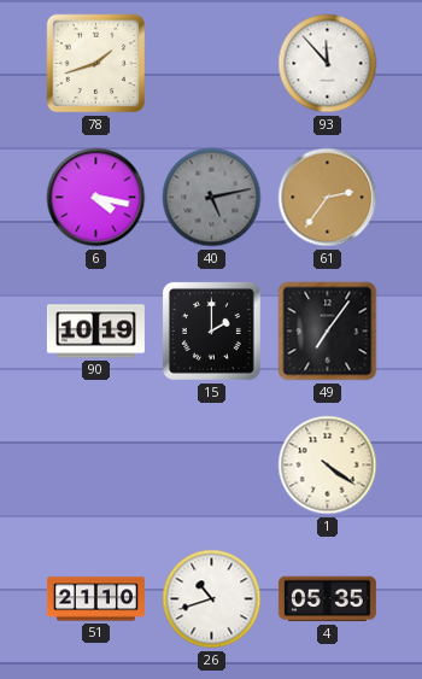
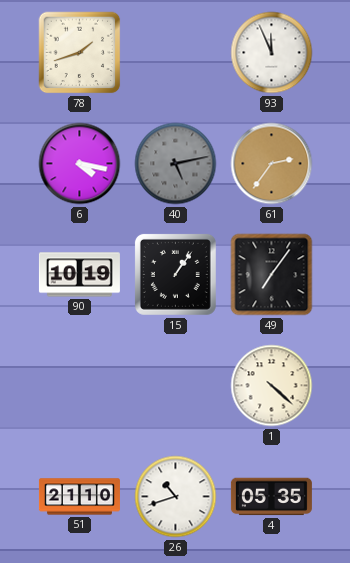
93: 11:53 -> 11:56
15: 2:00 -> 1:06
1: 4:21 -> 4:22
